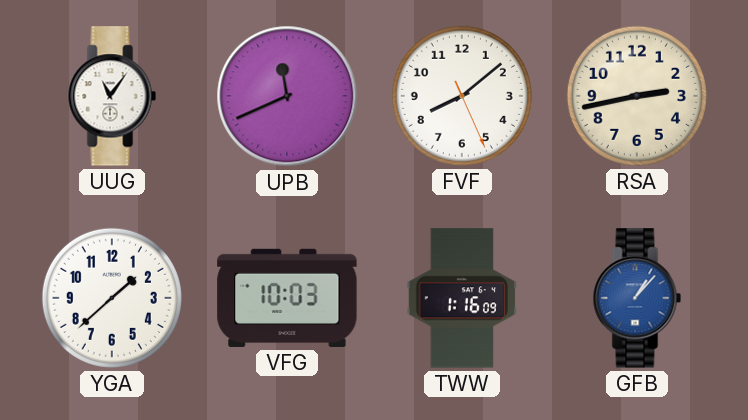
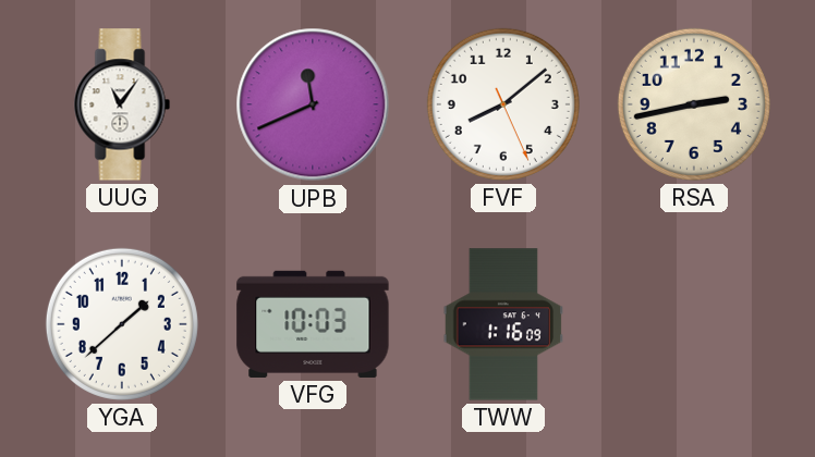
GFB: 1:07 -> none
